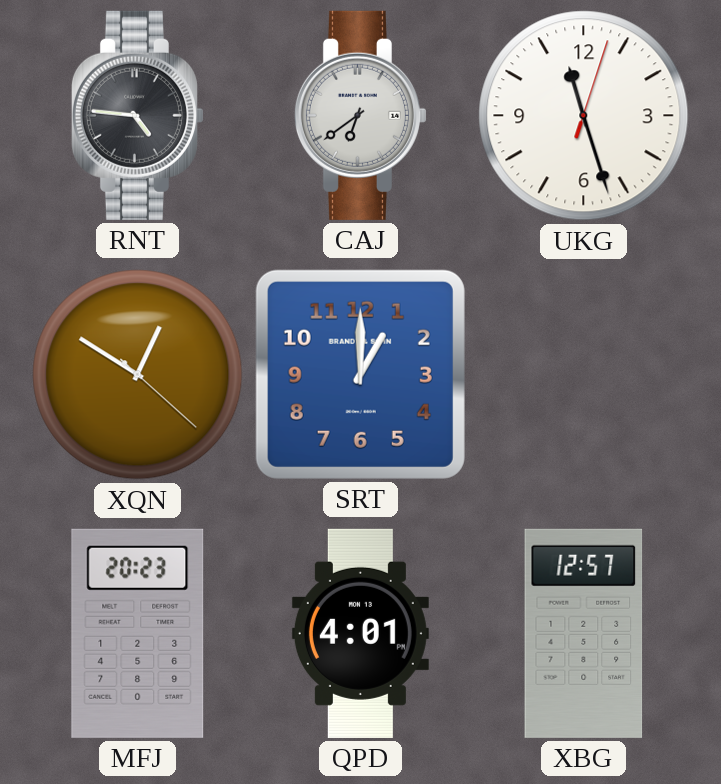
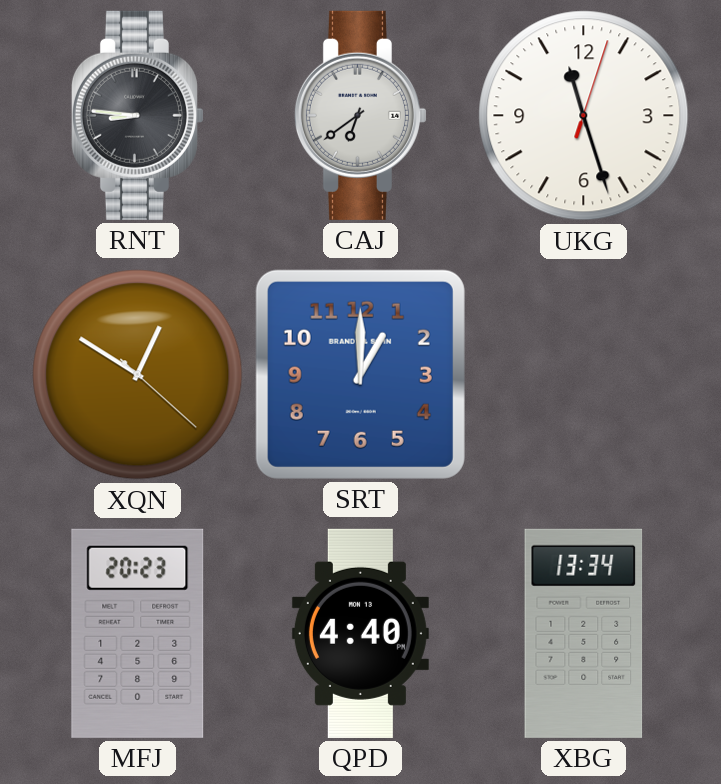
RNT: 4:46 -> 8:46
QPD: 4:01 -> 4:40
XBG: 12:57 -> 13:34
